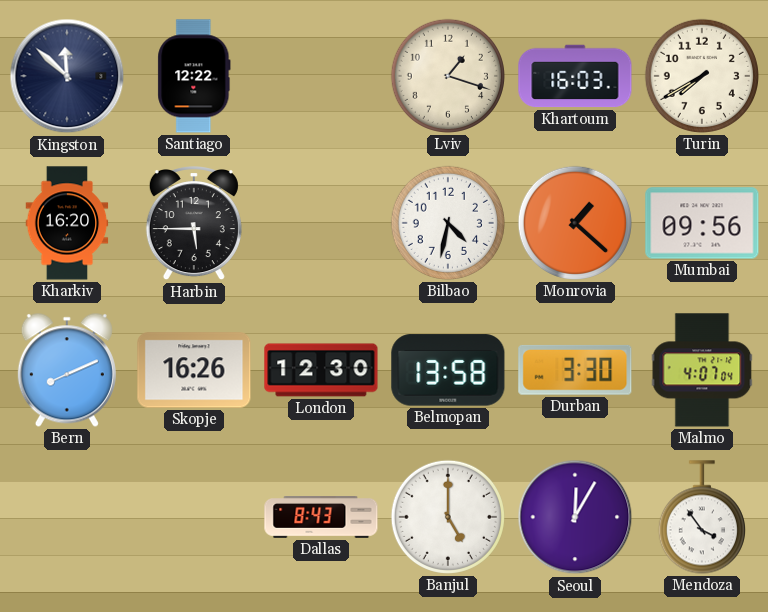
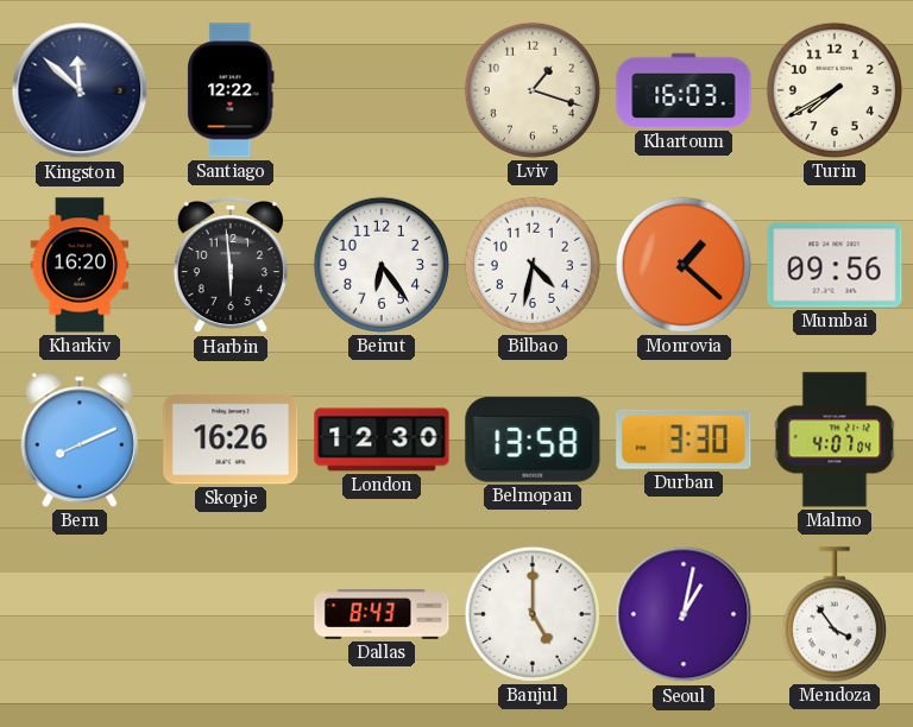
Harbin: 5:45 -> 5:59
Beirut: none -> 6:24
Seoul: 12:05 -> 1:02
